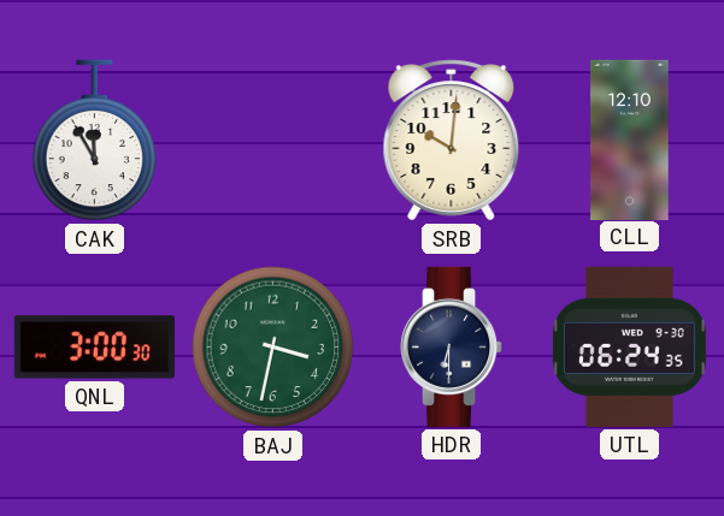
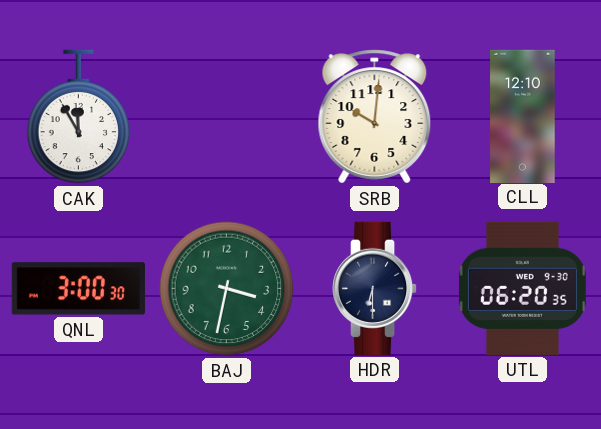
UTL: 06:24 -> 06:20
